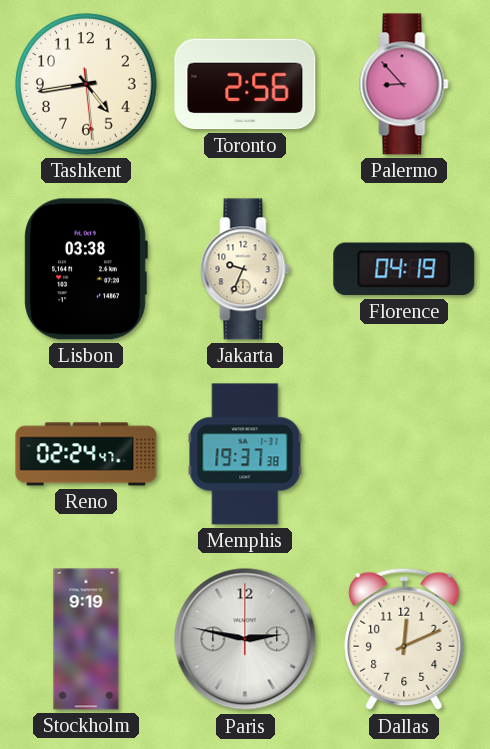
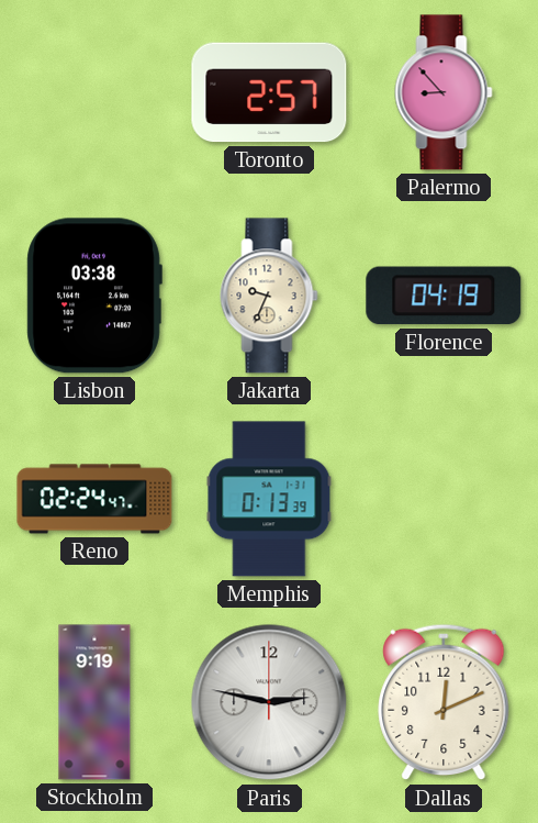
Tashkent: 4:43 -> none
Toronto: 2:56 -> 2:57
Memphis: 19:37 -> 0:13
